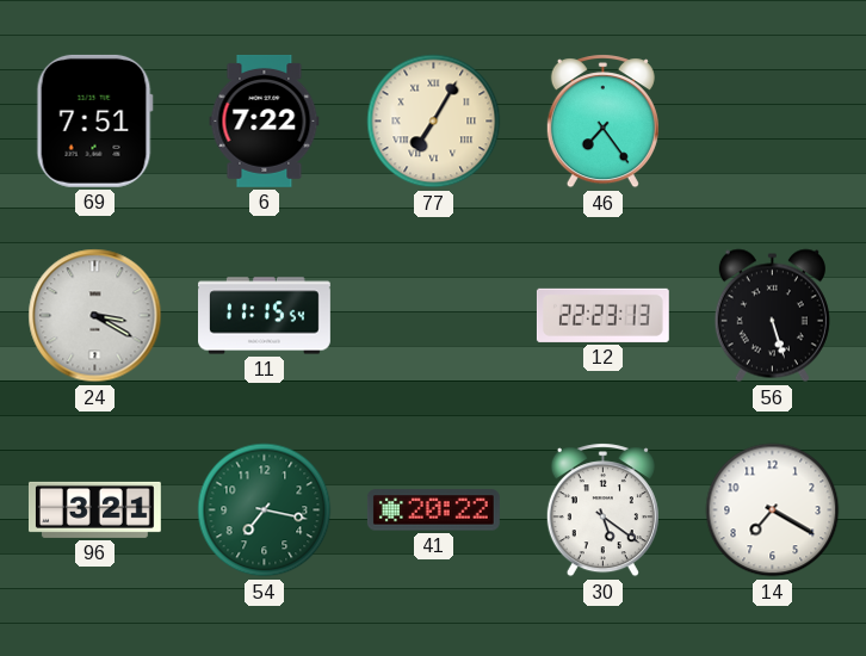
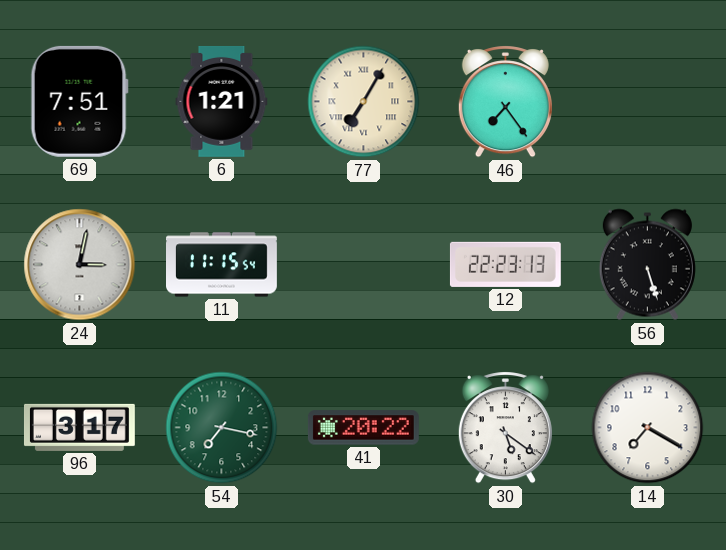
6: 7:22 -> 1:21
24: 3:20 -> 3:02
96: 3:21 -> 3:17
